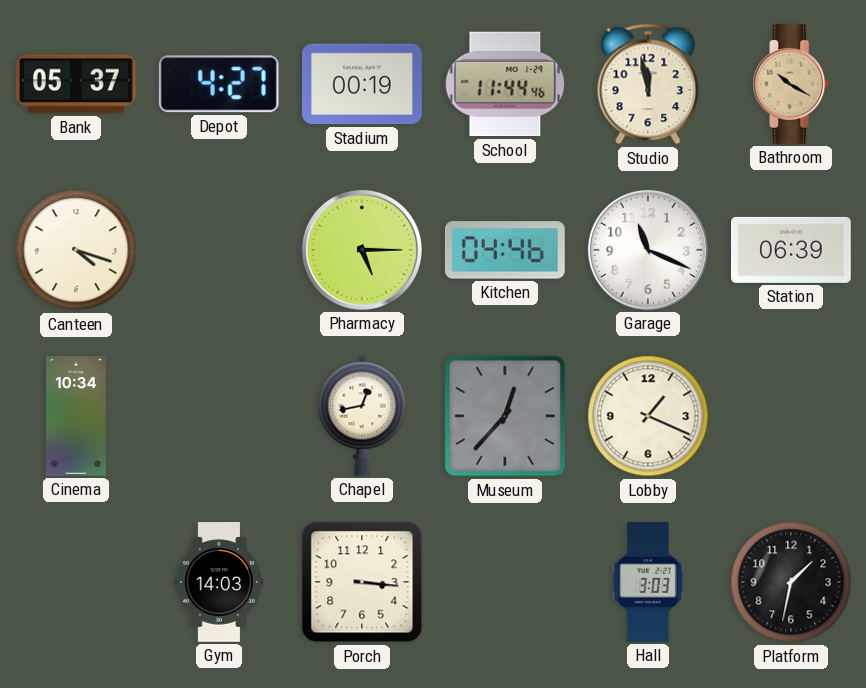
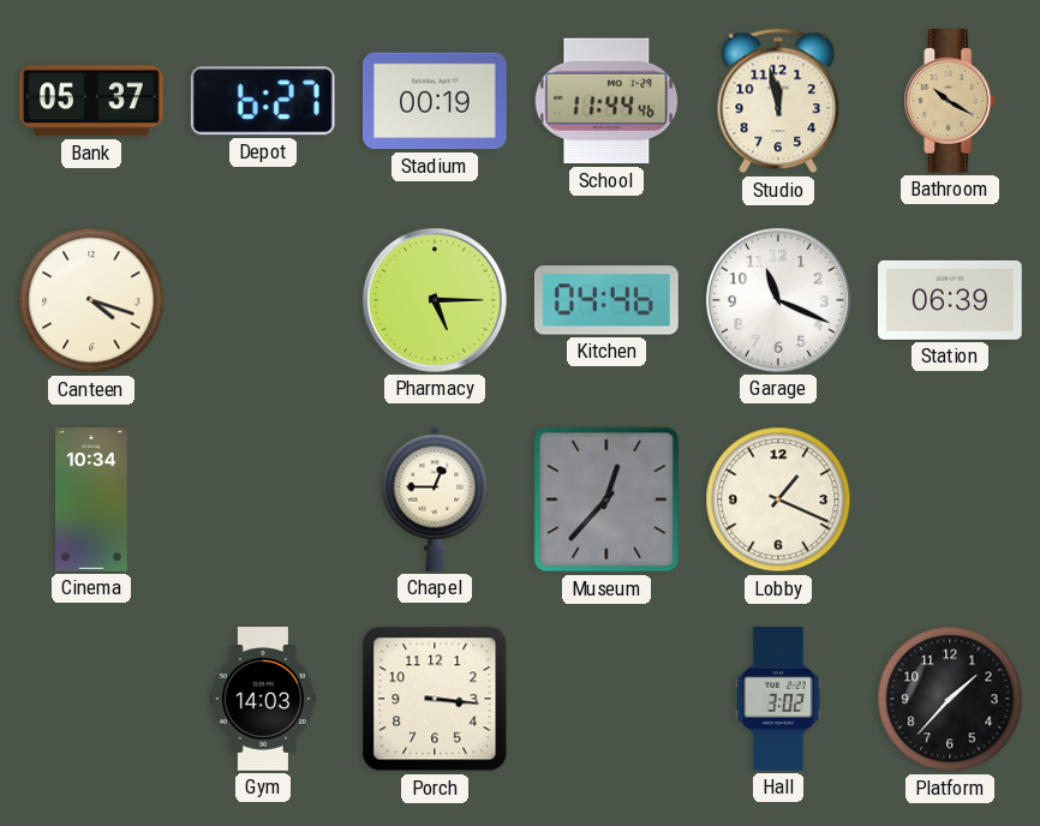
Depot: 4:27 -> 6:27
Chapel: 12:43 -> 12:45
Hall: 3:03 -> 3:02
Platform: 1:32 -> 1:37
